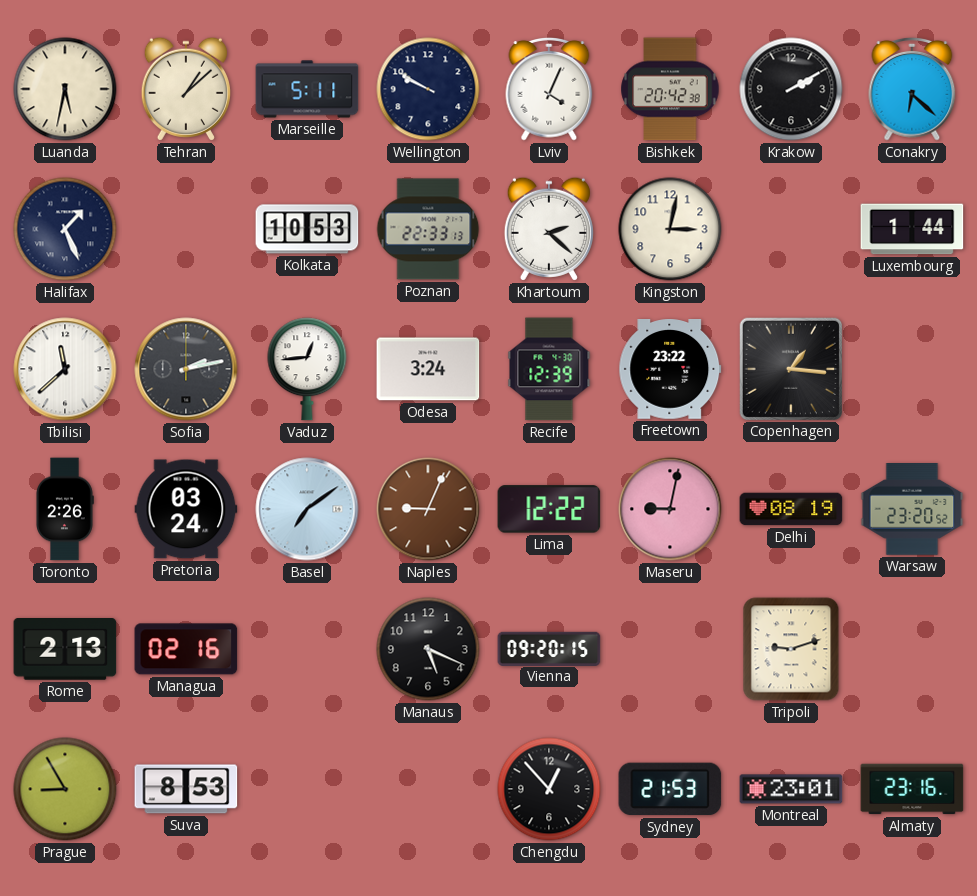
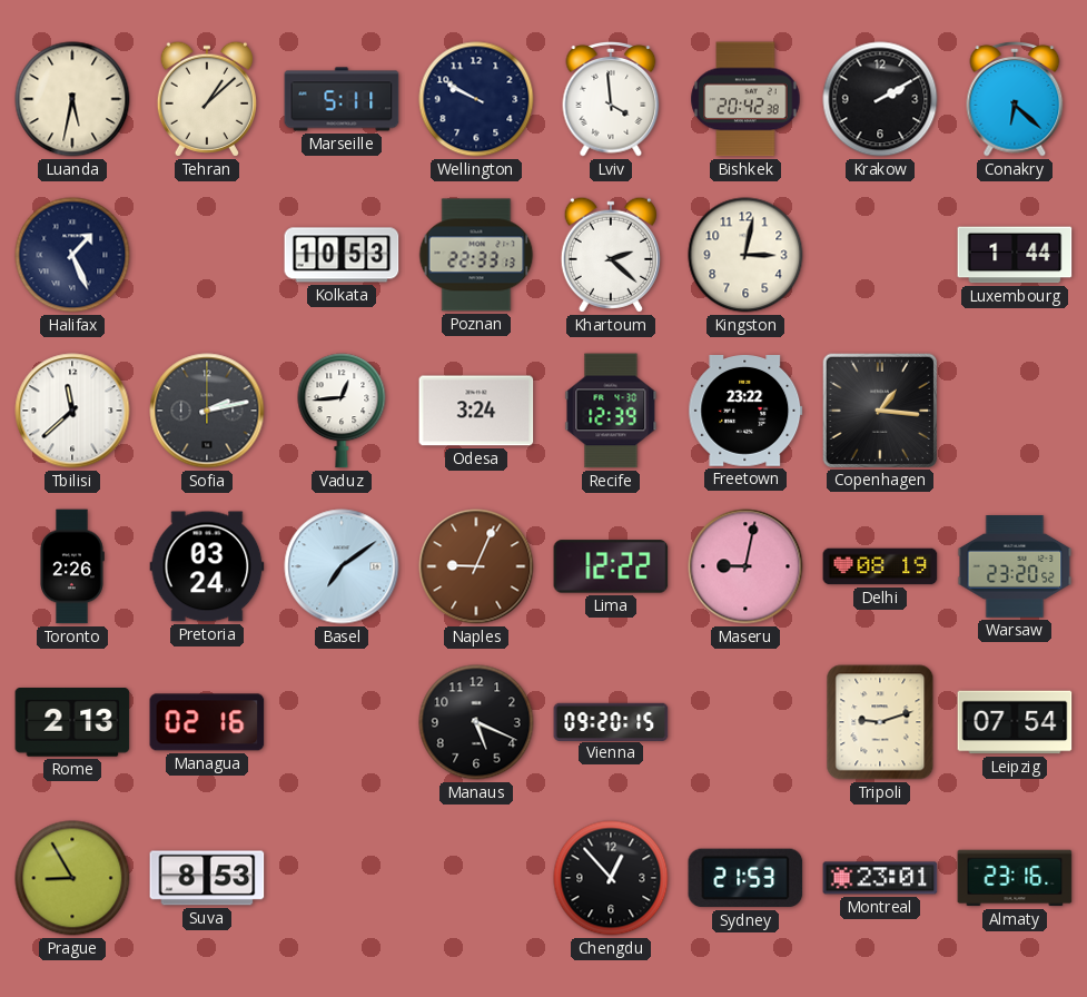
Lviv: 4:04 -> 3:59
Leipzig: none -> 07:54
